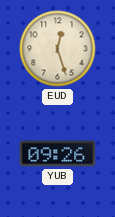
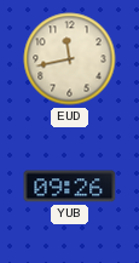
EUD: 12:27 -> 11:43
